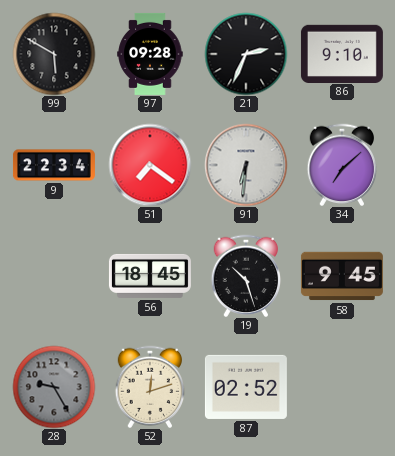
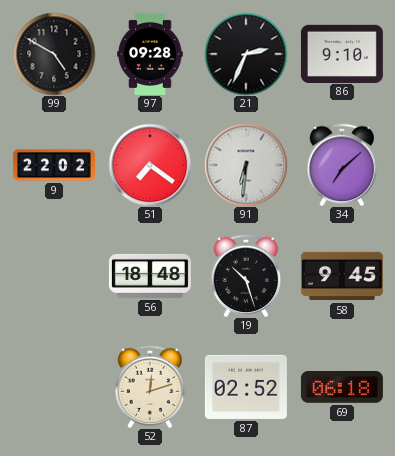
99: 5:50 -> 4:50
9: 22:34 -> 22:02
56: 18:45 -> 18:48
28: 9:25 -> none
69: none -> 06:18
